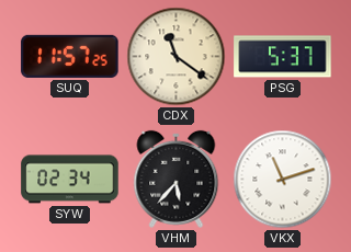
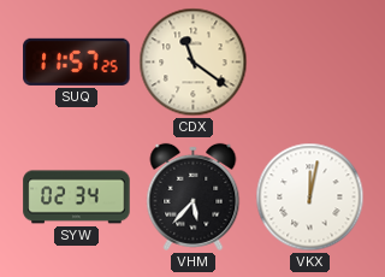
PSG: 5:37 -> none
VKX: 11:12 -> 12:02
